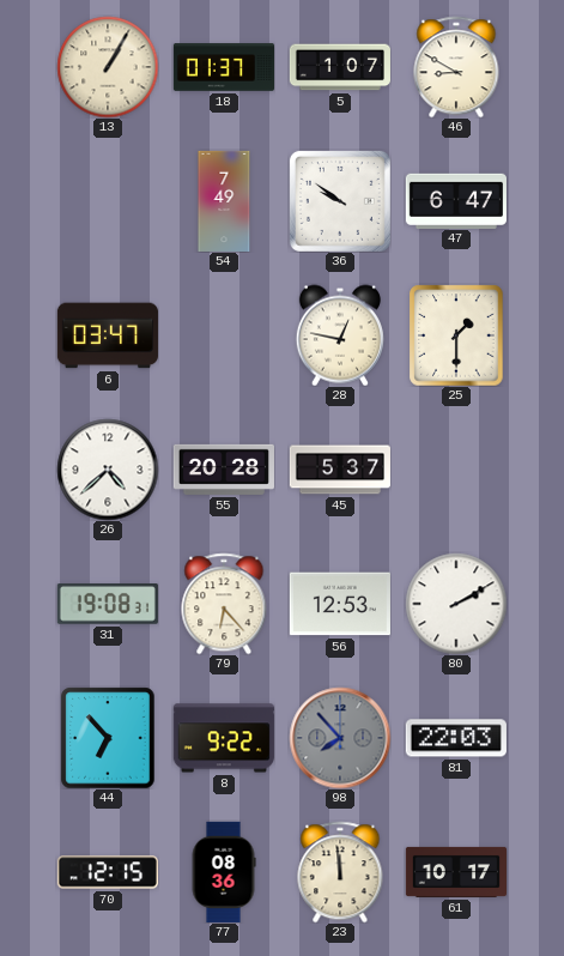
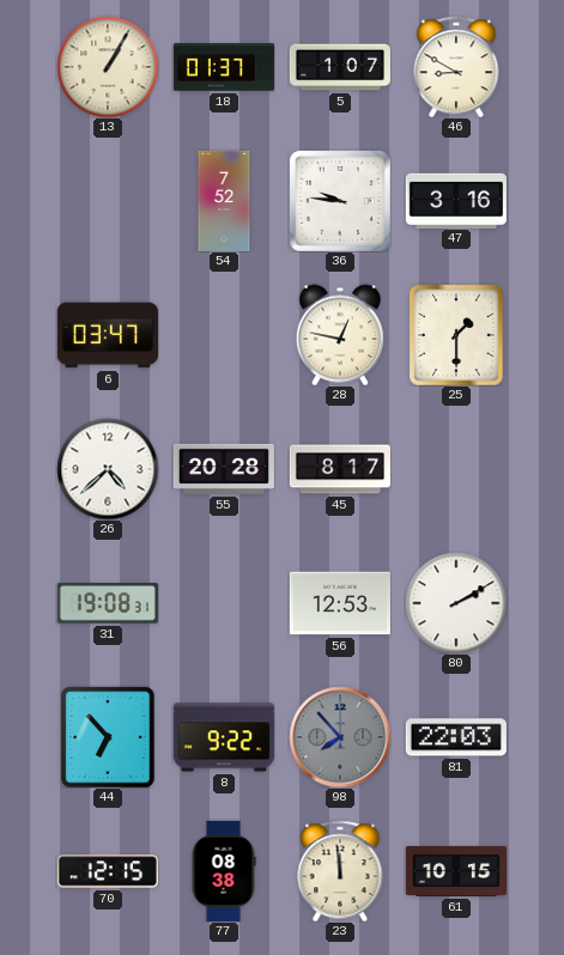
54: 7:49 -> 7:52
36: 9:51 -> 9:46
47: 6:47 -> 3:16
45: 5:37 -> 8:17
79: 6:23 -> none
77: 08:36 -> 08:38
61: 10:17 -> 10:15
